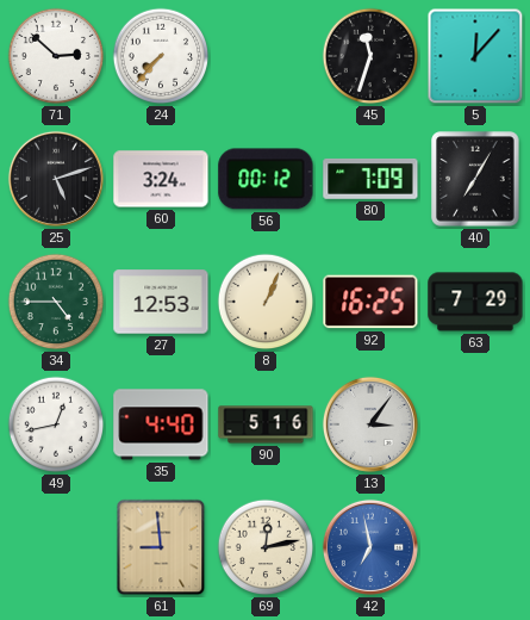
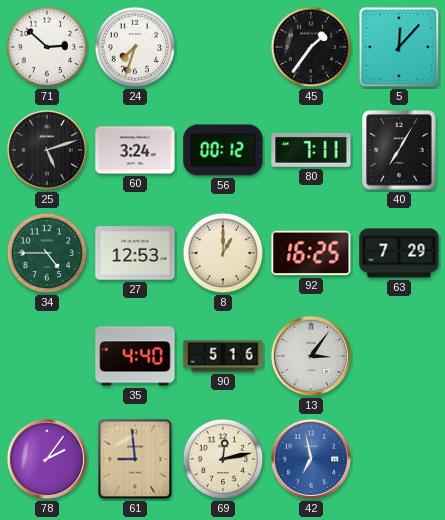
24: 7:37 -> 7:33
45: 11:33 -> 1:36
80: 7:09 -> 7:11
8: 1:04 -> 1:00
49: 12:43 -> none
78: none -> 2:06
